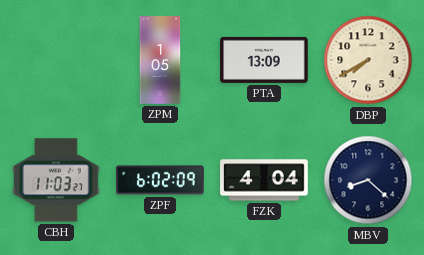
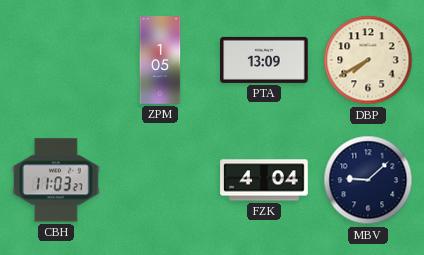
ZPF: 6:02 -> none
MBV: 8:22 -> 9:08
